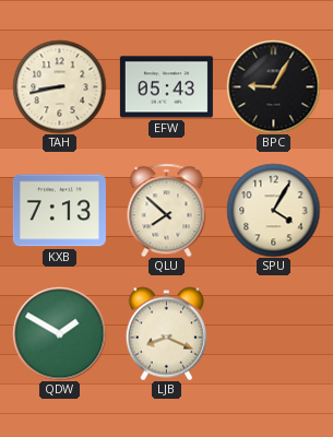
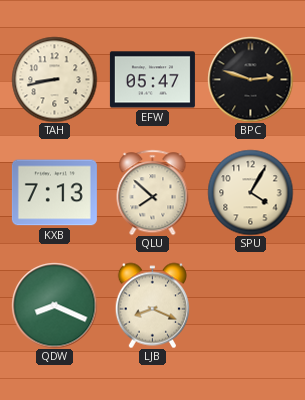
EFW: 05:43 -> 05:47
BPC: 9:05 -> 2:48
QDW: 1:50 -> 8:19
